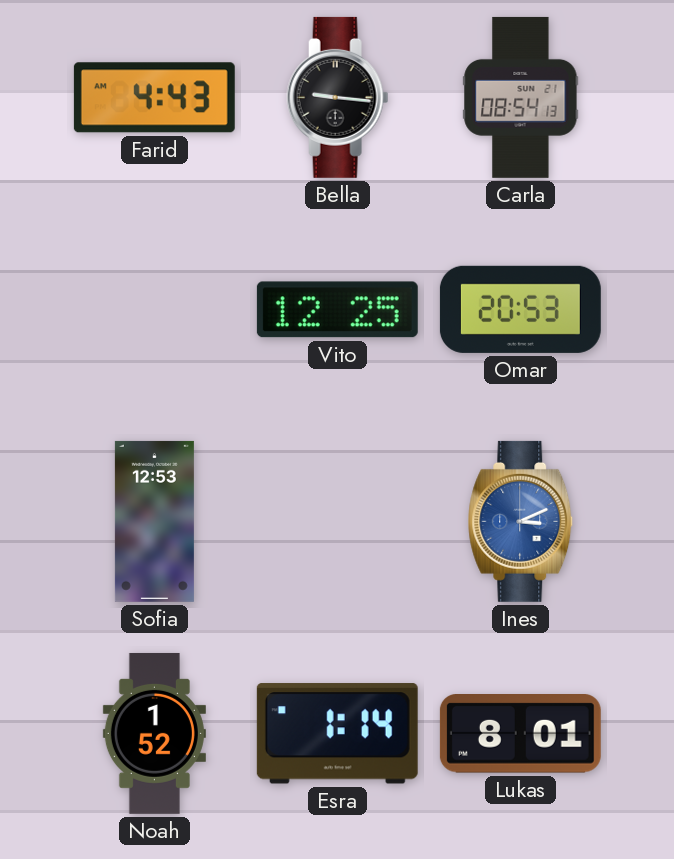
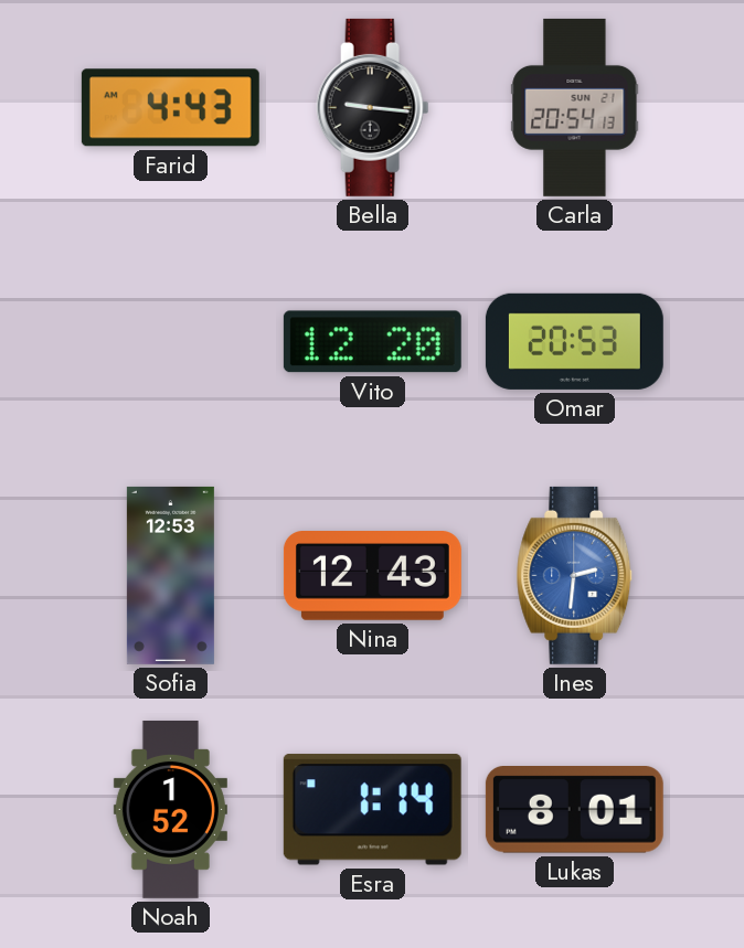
Carla: 08:54 -> 20:54
Vito: 12:25 -> 12:20
Nina: none -> 12:43
Ines: 3:11 -> 2:31
